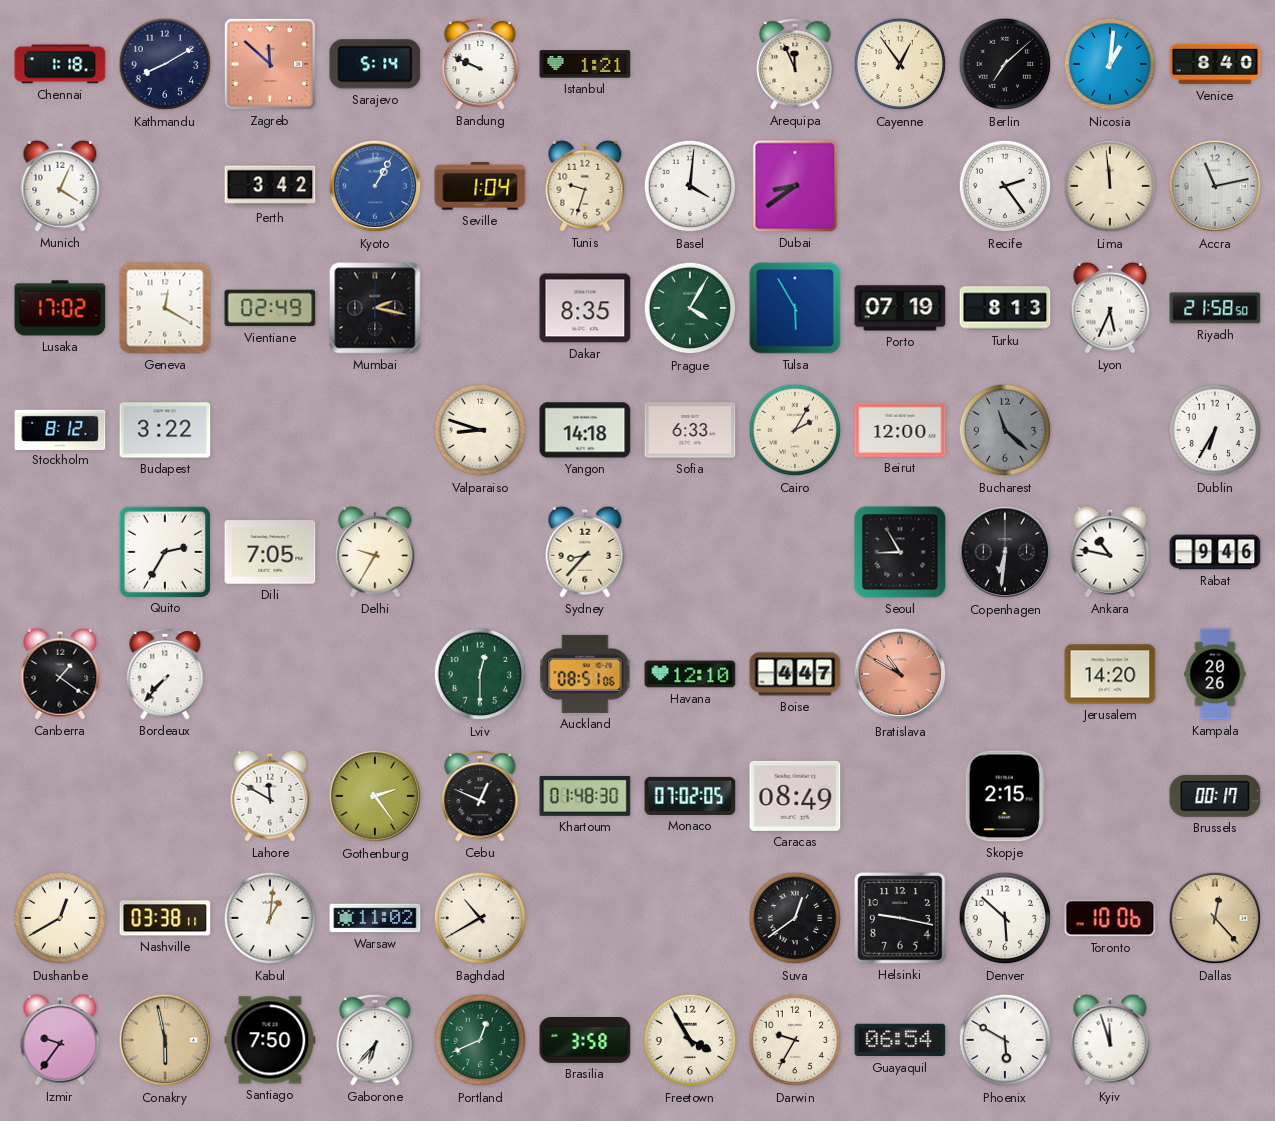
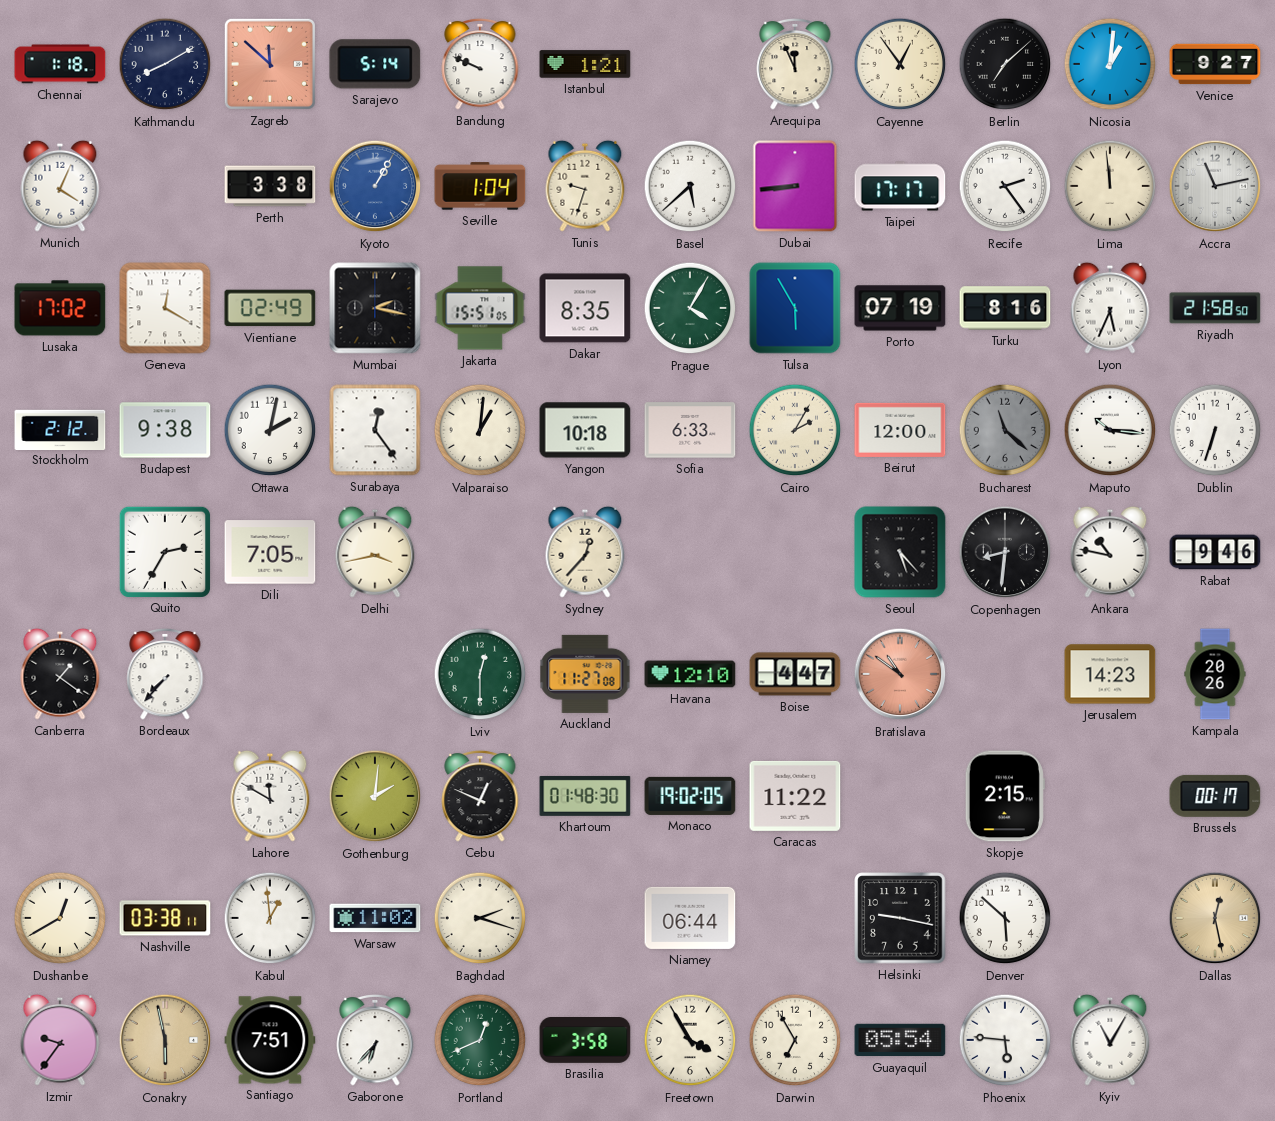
Venice: 8:40 -> 9:27
Perth: 3:42 -> 3:38
Basel: 4:01 -> 5:38
Dubai: 8:39 -> 8:44
Taipei: none -> 17:17
Jakarta: none -> 15:51
Turku: 8:13 -> 8:16
Stockholm: 8:12 -> 2:12
Budapest: 3:22 -> 9:38
Ottawa: none -> 2:02
Surabaya: none -> 12:24
Valparaiso: 8:48 -> 1:01
Yangon: 14:18 -> 10:18
Maputo: none -> 10:16
Dublin: 6:35 -> 6:33
Delhi: 9:35 -> 3:43
Sydney: 8:37 -> 12:37
Seoul: 8:55 -> 5:23
Copenhagen: 6:31 -> 8:31
Auckland: 08:51 -> 11:27
Bratislava: 10:50 -> 10:51
Jerusalem: 14:20 -> 14:23
Gothenburg: 2:24 -> 2:01
Monaco: 07:02 -> 19:02
Caracas: 08:49 -> 11:22
Kabul: 1:01 -> 12:59
Baghdad: 10:40 -> 2:18
Niamey: none -> 06:44
Suva: 12:39 -> none
Toronto: 10:06 -> none
Dallas: 12:23 -> 12:28
Santiago: 7:50 -> 7:51
Darwin: 9:35 -> 6:55
Guayaquil: 06:54 -> 05:54
Phoenix: 5:50 -> 5:46
Kyiv: 11:57 -> 11:05
